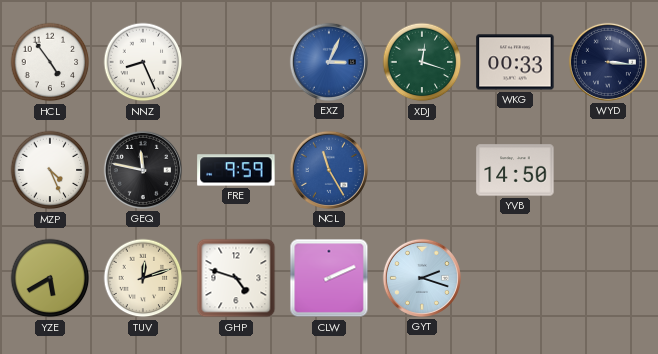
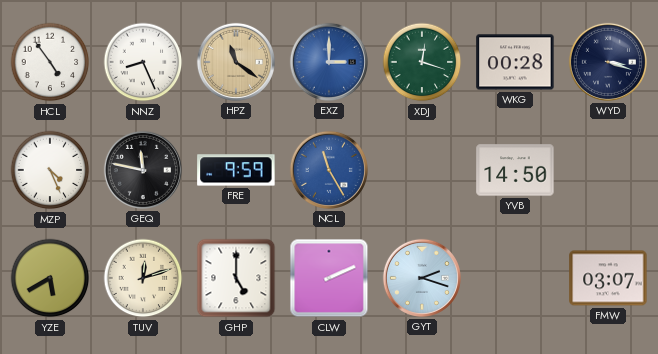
HPZ: none -> 11:21
EXZ: 3:04 -> 3:00
WKG: 00:33 -> 00:28
WYD: 3:16 -> 3:18
GHP: 4:48 -> 5:00
FMW: none -> 03:07
